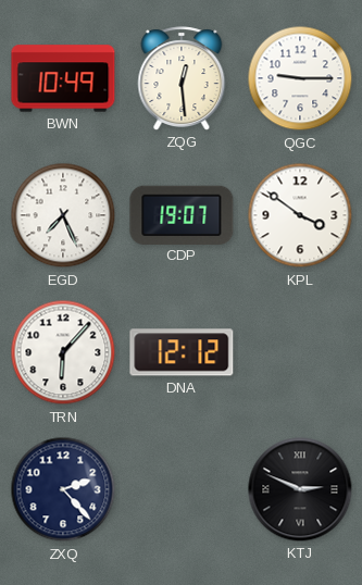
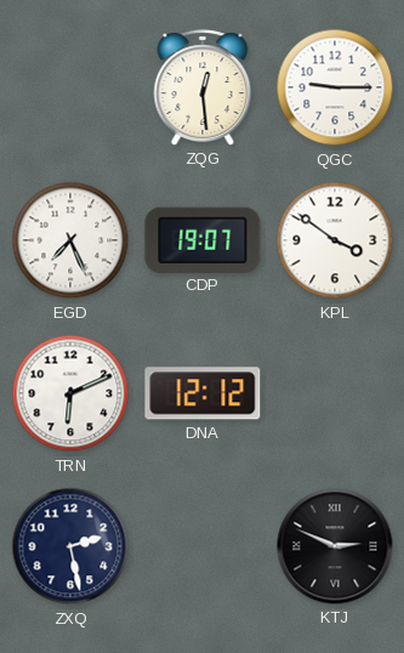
BWN: 10:49 -> none
TRN: 6:07 -> 6:11
ZXQ: 2:23 -> 2:28
